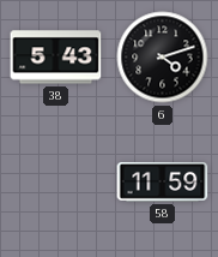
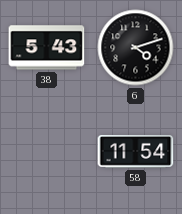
58: 11:59 -> 11:54
